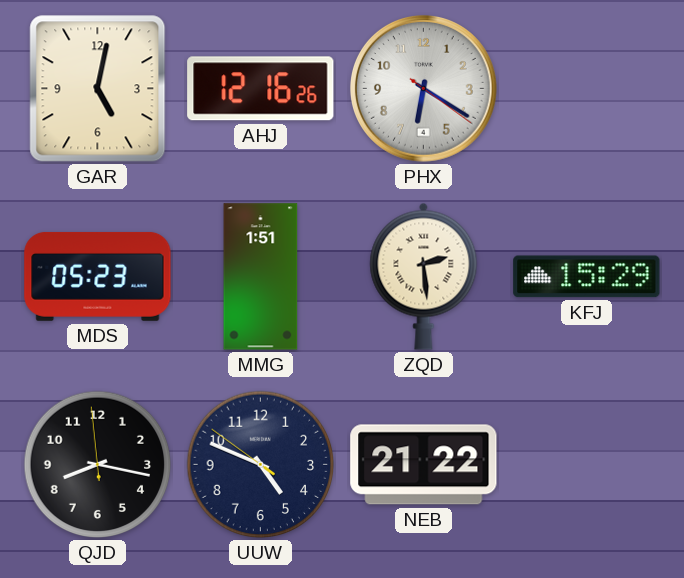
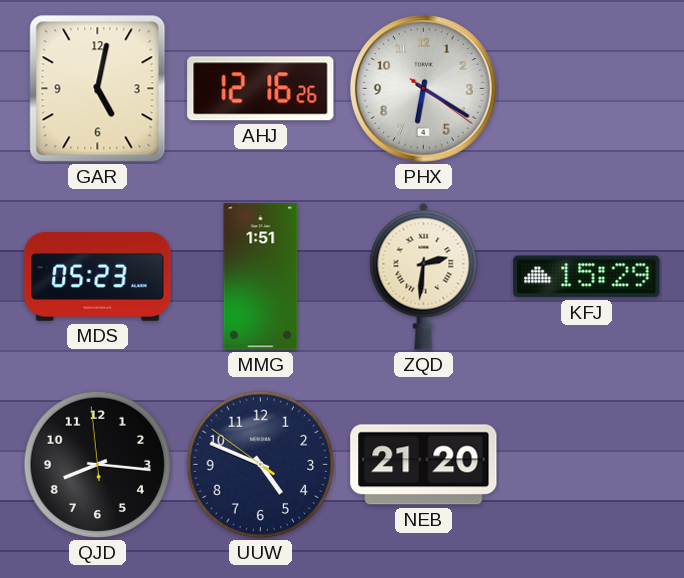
ZQD: 2:29 -> 2:31
QJD: 8:16 -> 8:15
NEB: 21:22 -> 21:20
